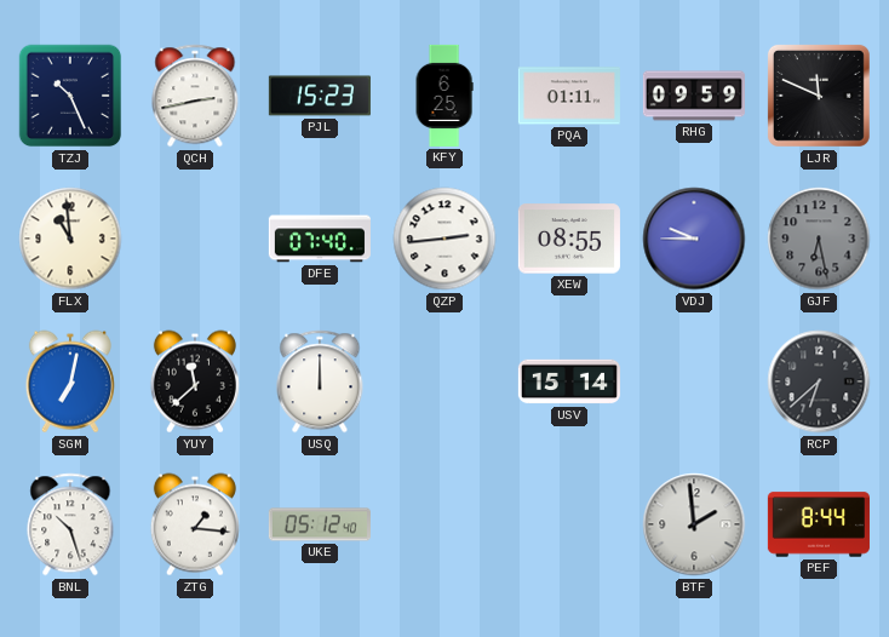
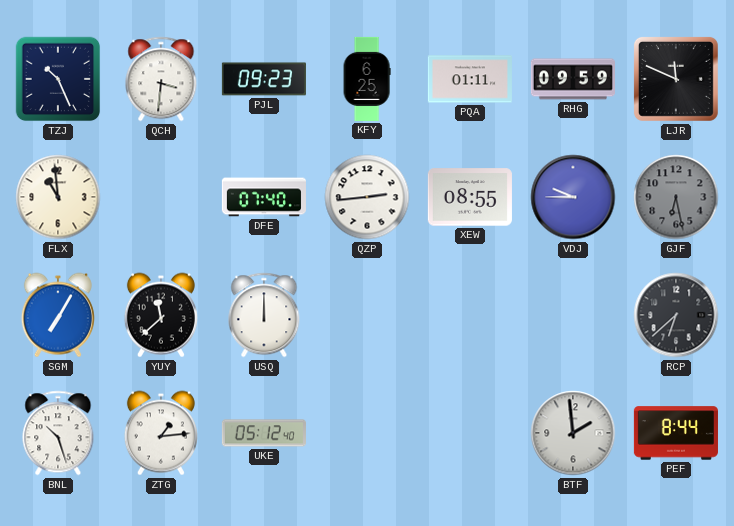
QCH: 2:43 -> 3:31
PJL: 15:23 -> 09:23
SGM: 7:02 -> 7:05
USV: 15:14 -> none
ZTG: 1:16 -> 1:14
